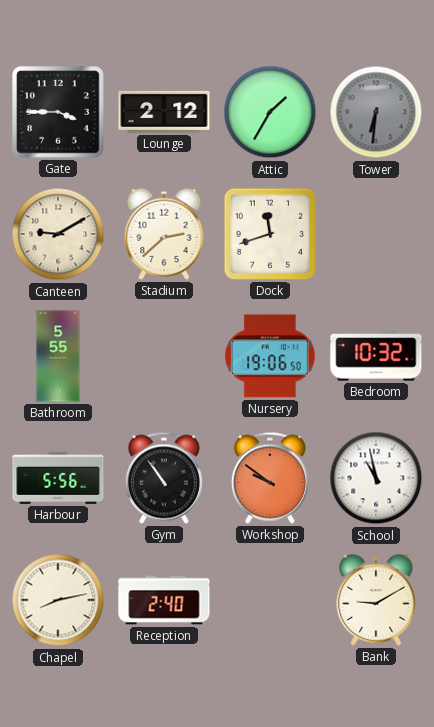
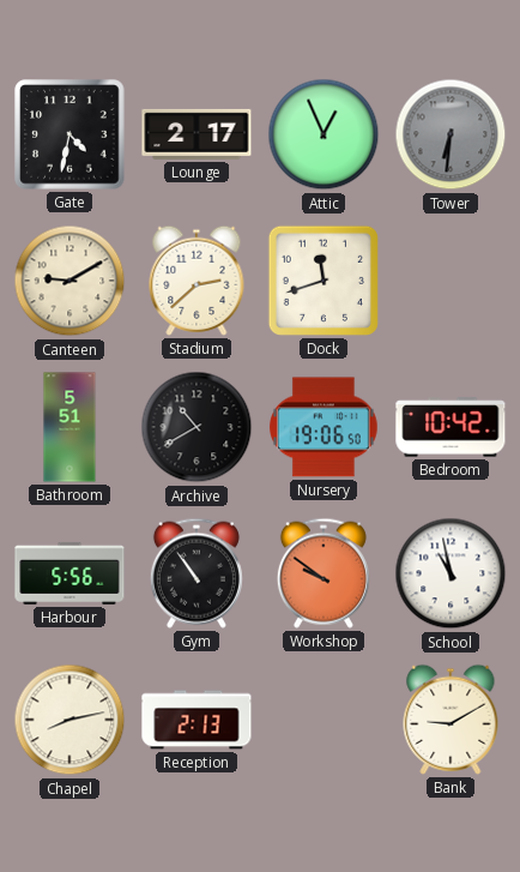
Gate: 3:45 -> 4:32
Lounge: 2:12 -> 2:17
Attic: 1:35 -> 12:56
Bathroom: 5:55 -> 5:51
Archive: none -> 10:40
Bedroom: 10:32 -> 10:42
Reception: 2:40 -> 2:13
